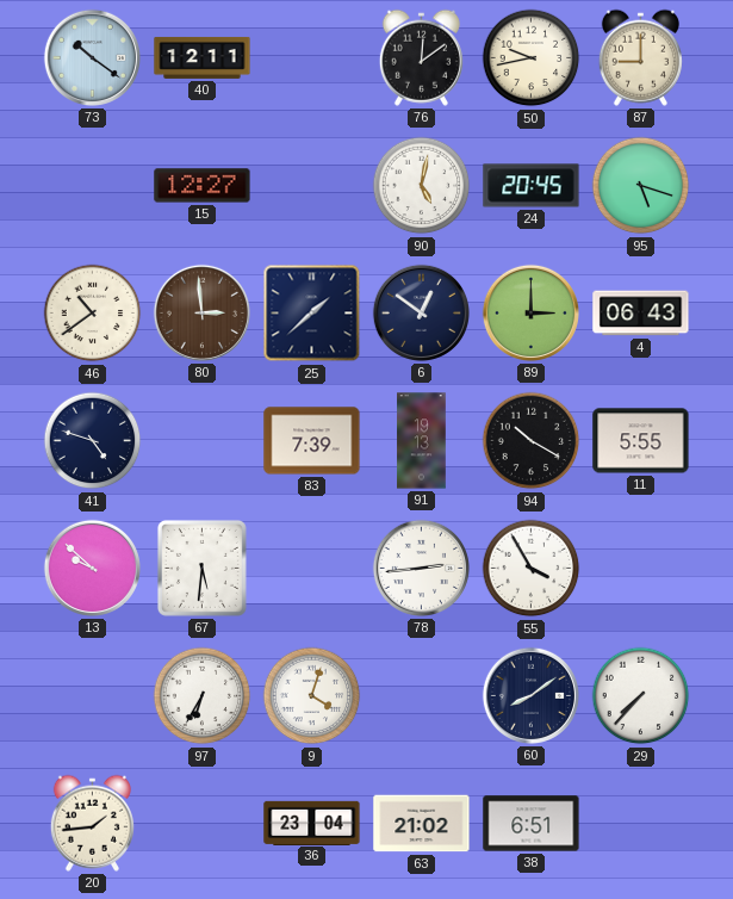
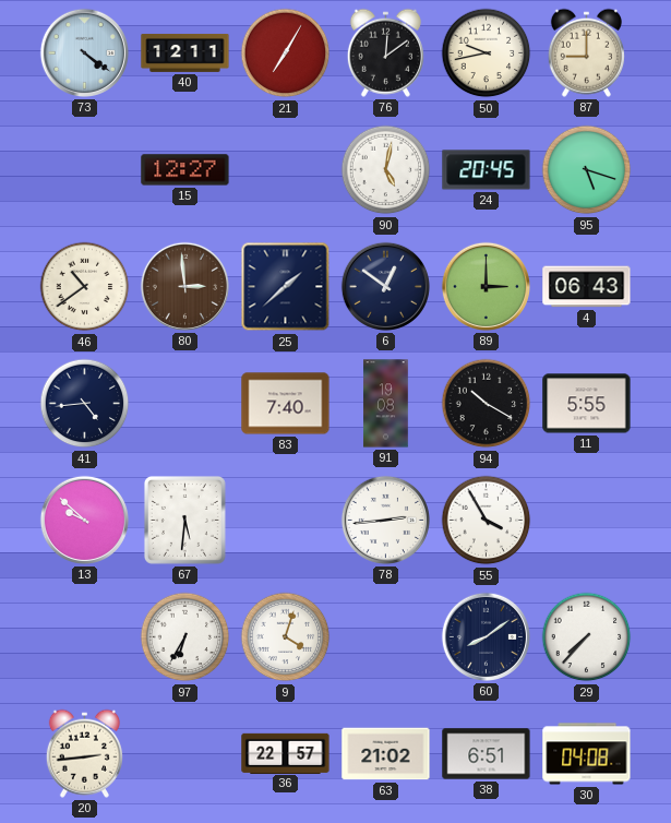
73: 10:21 -> 4:21
21: none -> 7:05
41: 4:48 -> 4:44
83: 7:39 -> 7:40
91: 19:13 -> 19:08
20: 1:44 -> 2:44
36: 23:04 -> 22:57
30: none -> 04:08
